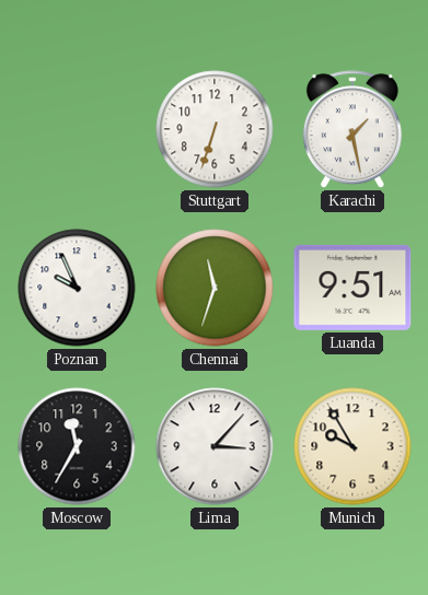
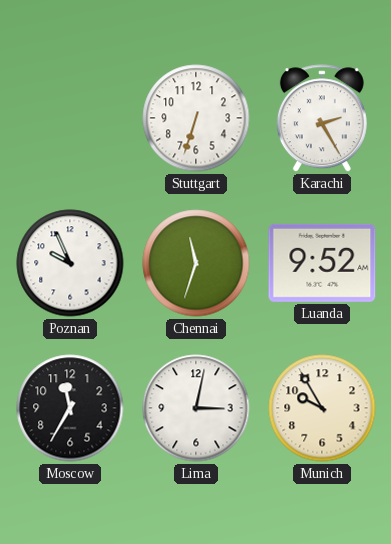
Karachi: 1:28 -> 2:25
Luanda: 9:51 -> 9:52
Lima: 3:07 -> 3:02
